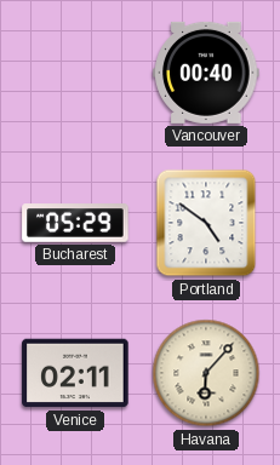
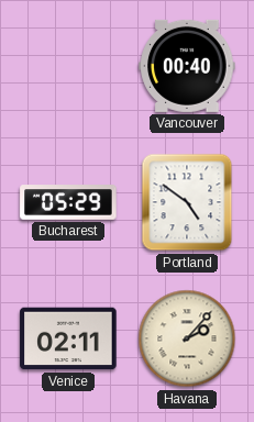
Havana: 6:07 -> 2:07
